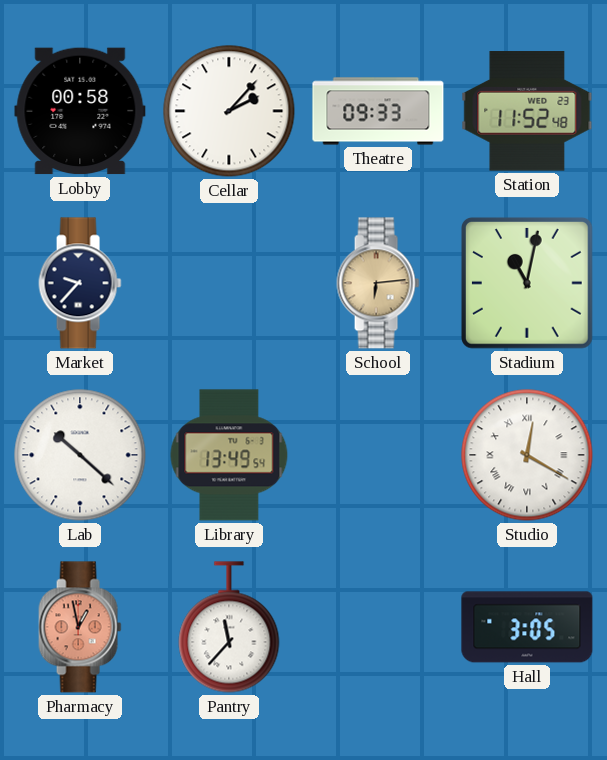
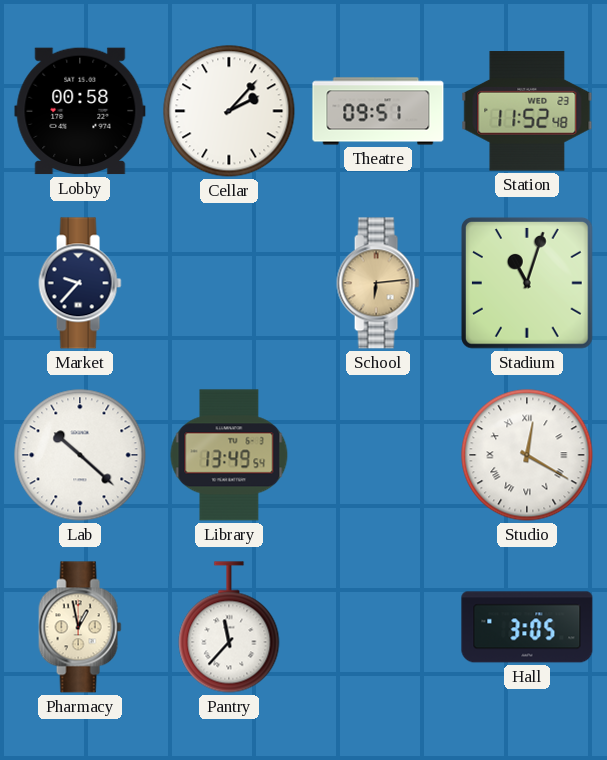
Theatre: 09:33 -> 09:51
Stadium: 11:02 -> 11:03
Pharmacy dial: salmon -> cream
